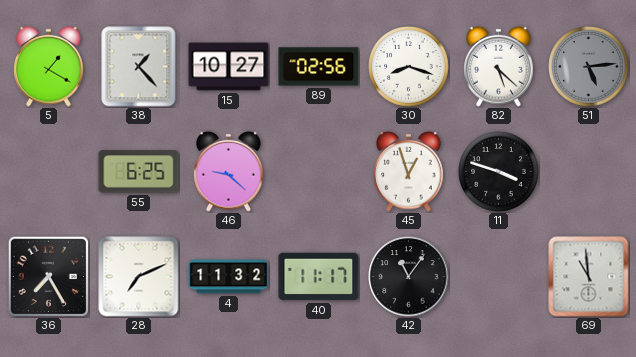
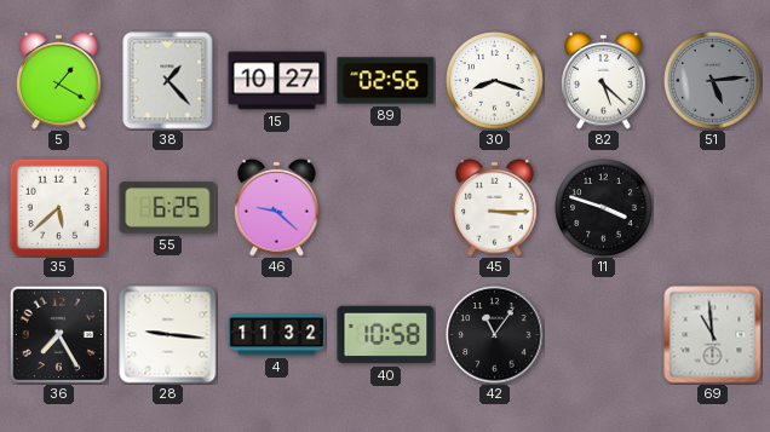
35: none -> 5:38
45: 12:57 -> 3:15
28: 7:11 -> 9:16
40: 11:17 -> 10:58
